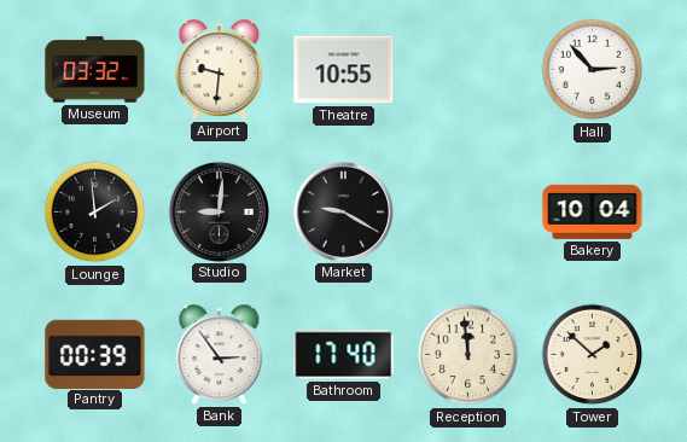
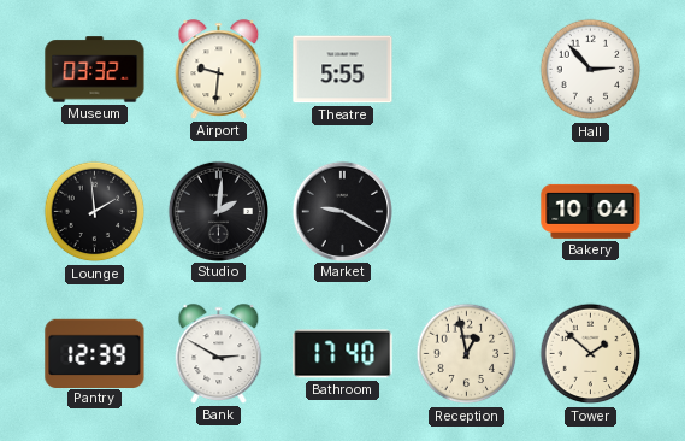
Theatre: 10:55 -> 5:55
Studio: 9:01 -> 2:01
Pantry: 00:39 -> 12:39
Bank: 2:54 -> 2:50
Reception: 11:59 -> 12:58
